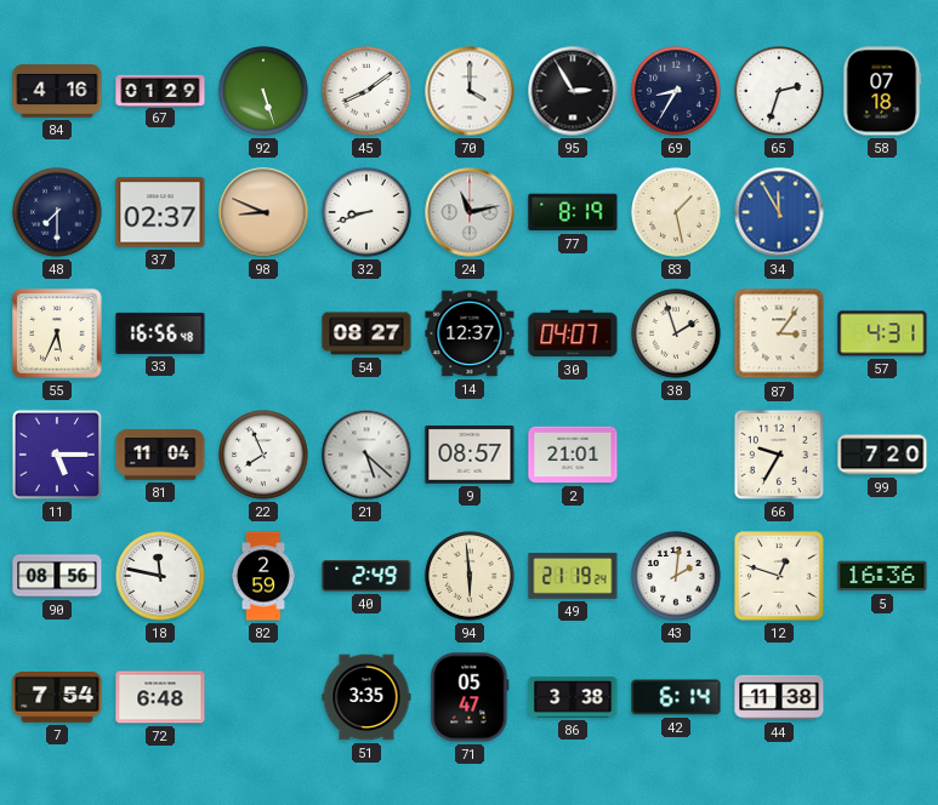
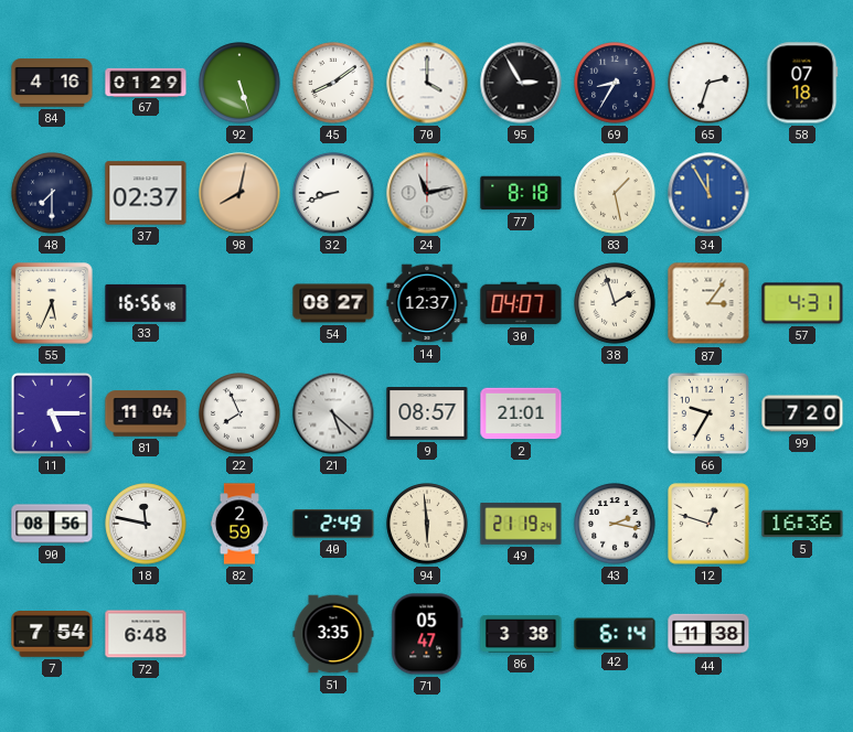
98: 8:49 -> 8:02
77: 8:19 -> 8:18
43: 2:01 -> 2:17
